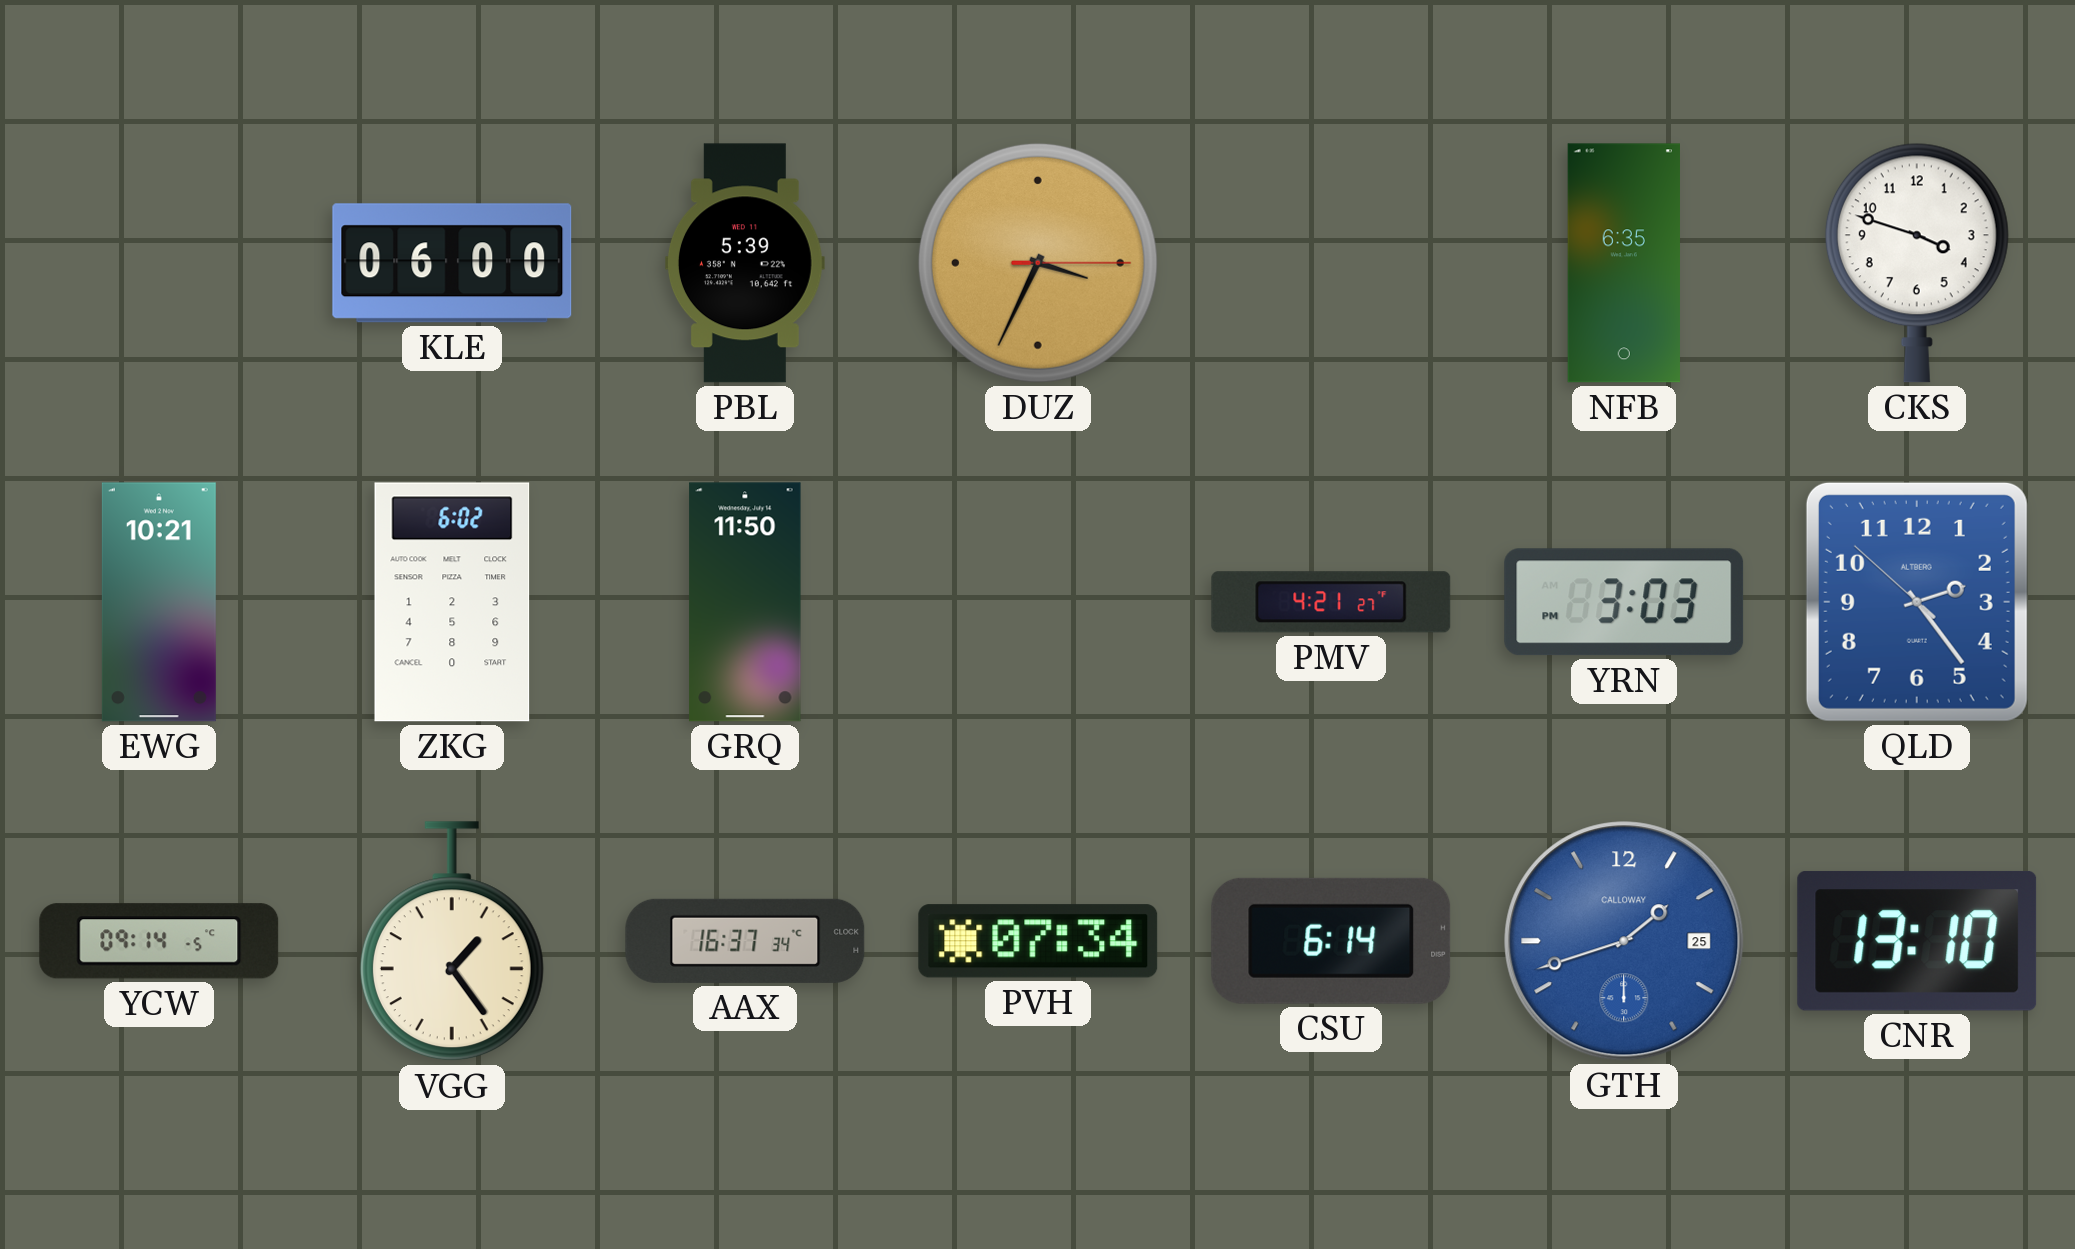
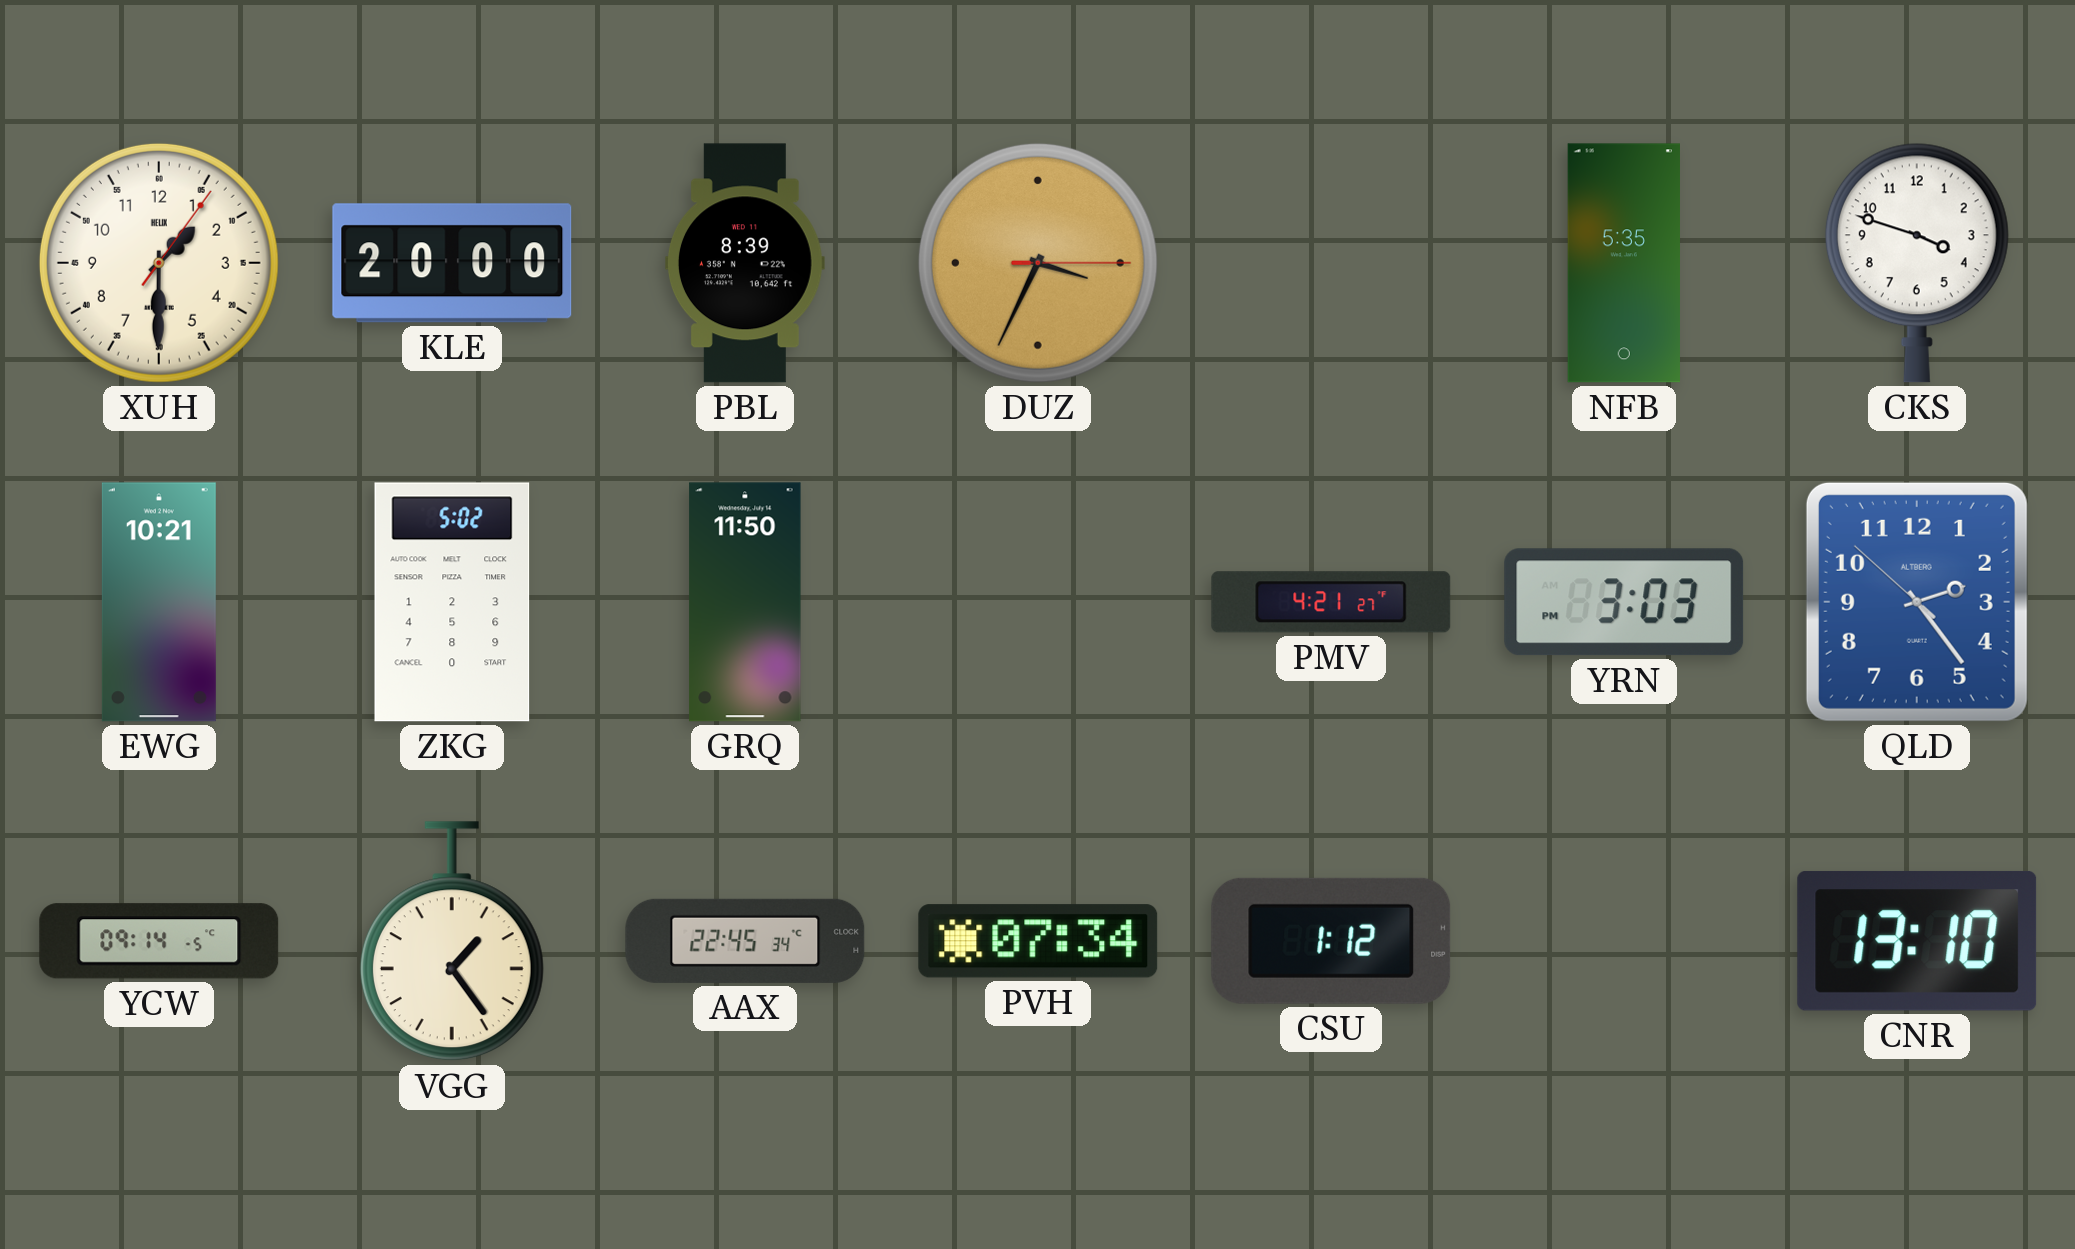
XUH: none -> 1:30
KLE: 06:00 -> 20:00
PBL: 5:39 -> 8:39
NFB: 6:35 -> 5:35
ZKG: 6:02 -> 5:02
AAX: 16:37 -> 22:45
CSU: 6:14 -> 1:12
GTH: 1:42 -> none
